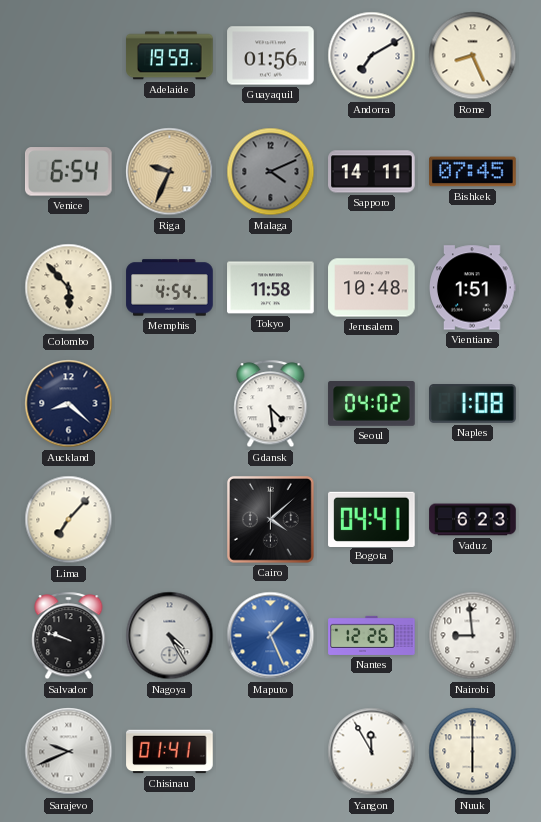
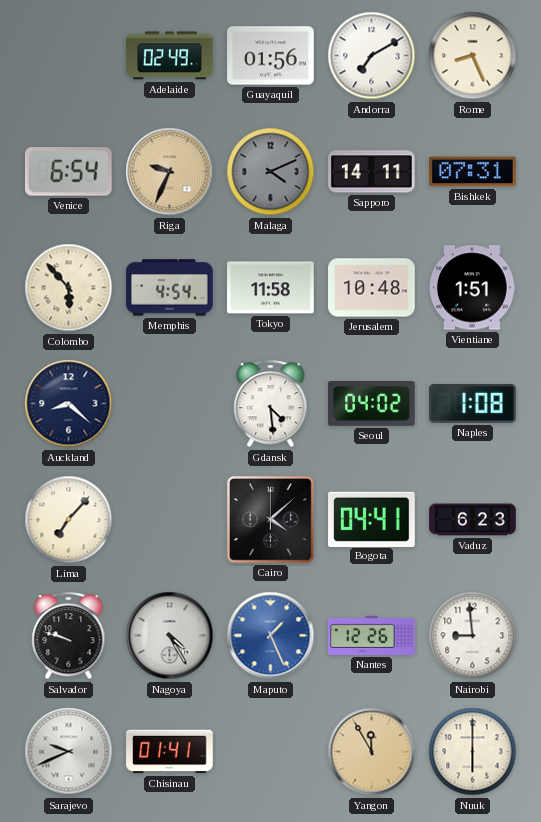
Adelaide: 19:59 -> 02:49
Bishkek: 07:45 -> 07:31
Yangon dial: white -> champagne
